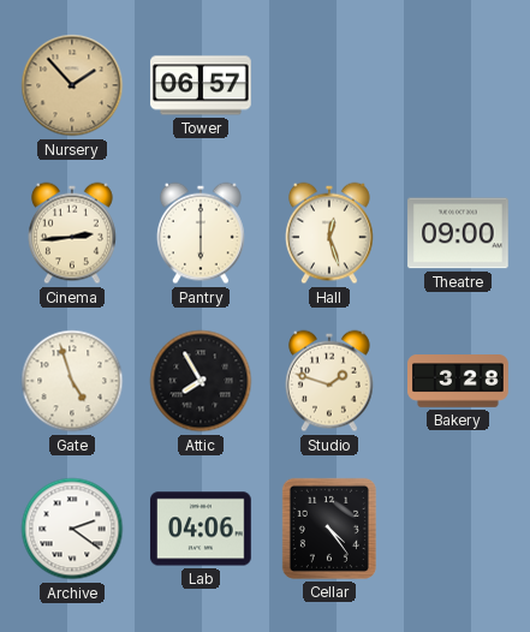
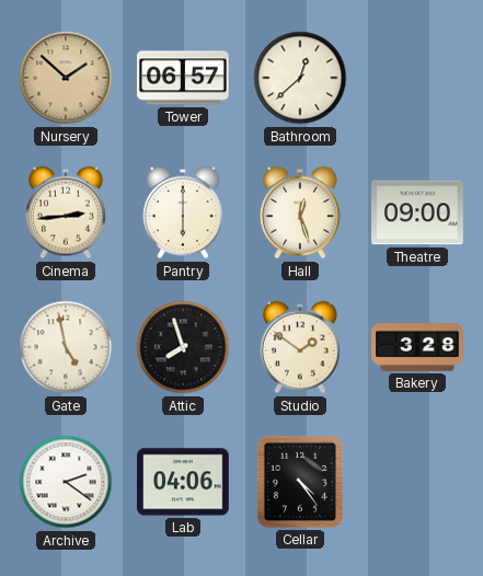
Nursery: 1:53 -> 1:52
Bathroom: none -> 12:38
Gate: 4:57 -> 4:58
Attic: 7:55 -> 7:57
Studio: 1:48 -> 1:51
